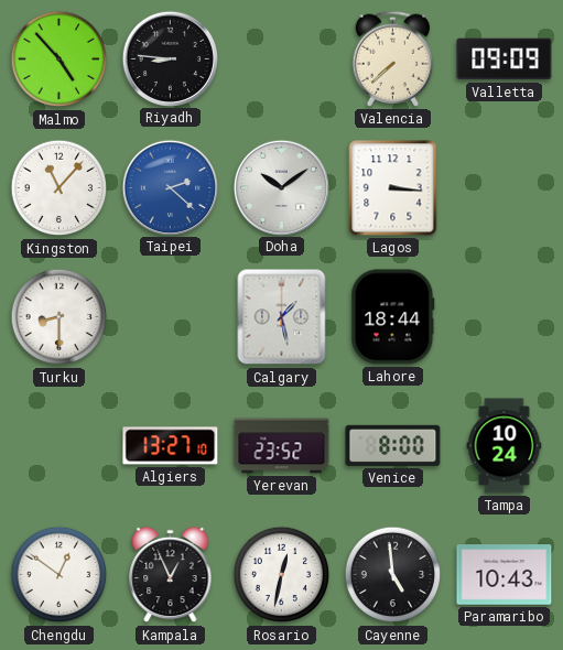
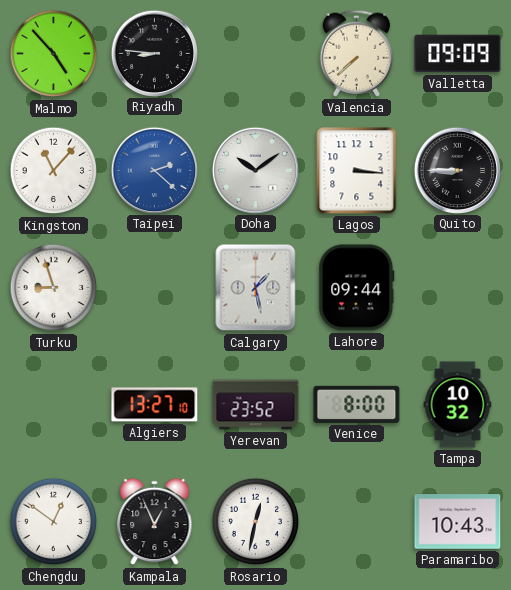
Quito: none -> 8:45
Turku: 8:30 -> 8:57
Lahore: 18:44 -> 09:44
Tampa: 10:24 -> 10:32
Cayenne: 4:59 -> none
